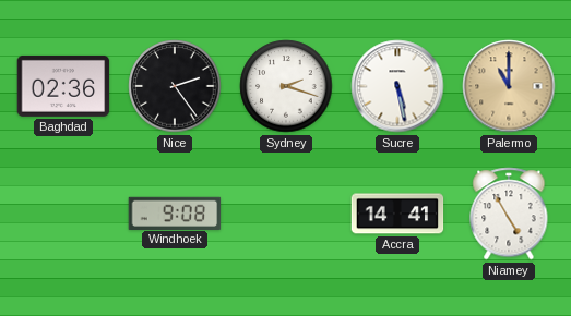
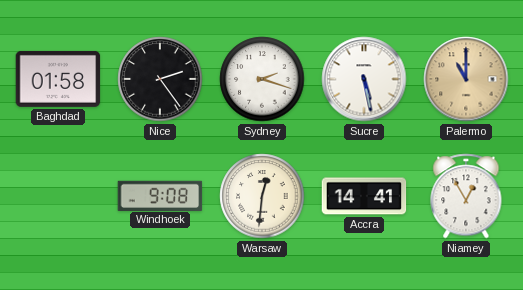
Baghdad: 02:36 -> 01:58
Warsaw: none -> 12:31
Niamey: 4:55 -> 12:55
